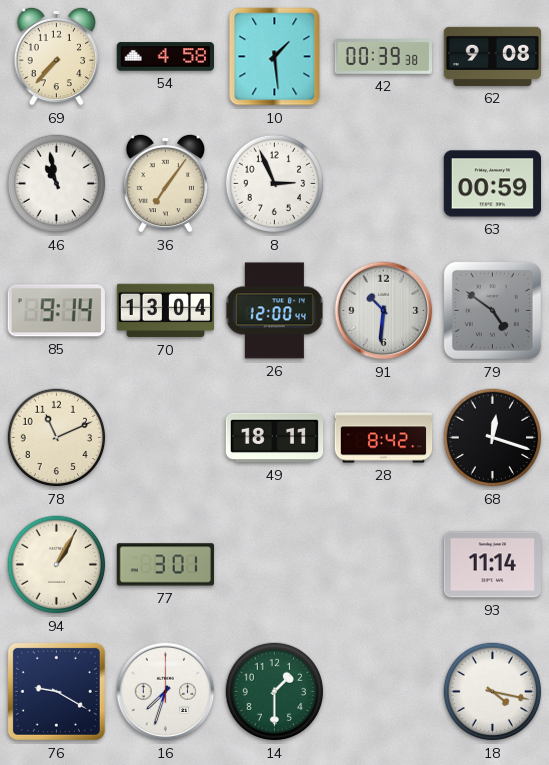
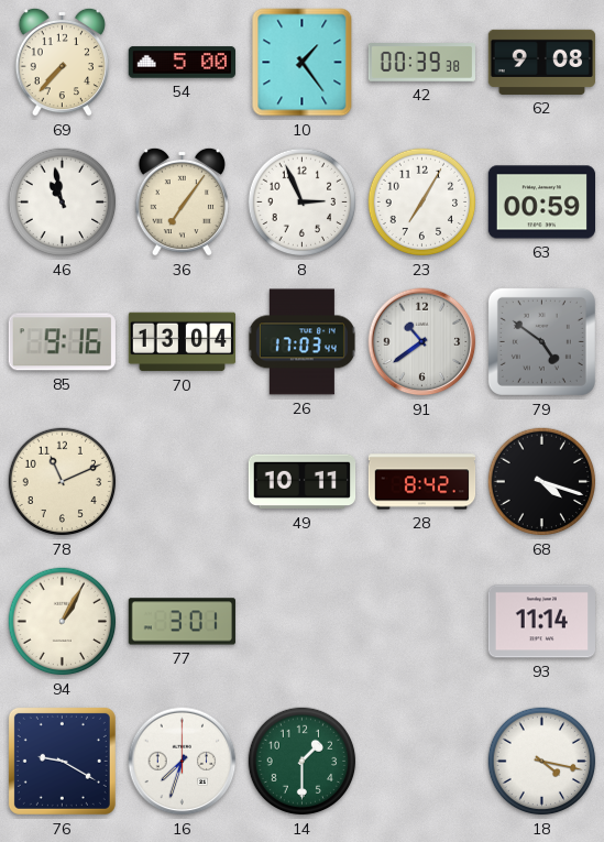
54: 4:58 -> 5:00
10: 1:29 -> 1:24
23: none -> 7:05
85: 9:14 -> 9:16
26: 12:00 -> 17:03
91: 10:31 -> 10:39
49: 18:11 -> 10:11
68: 12:18 -> 4:18
